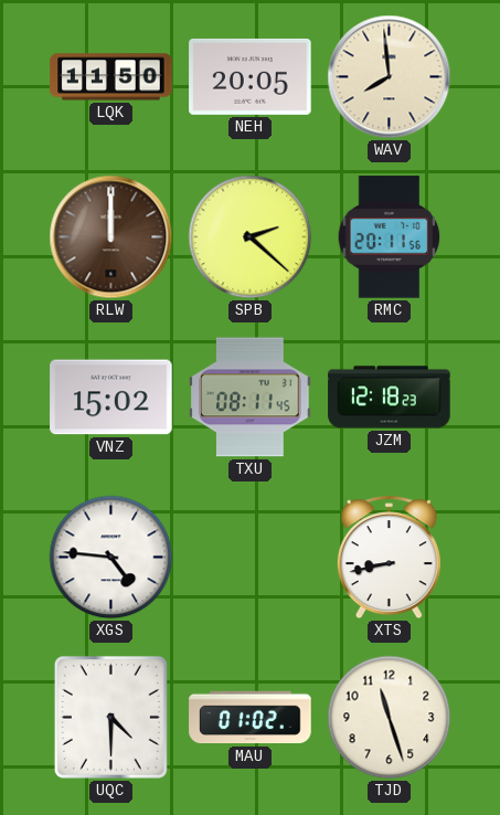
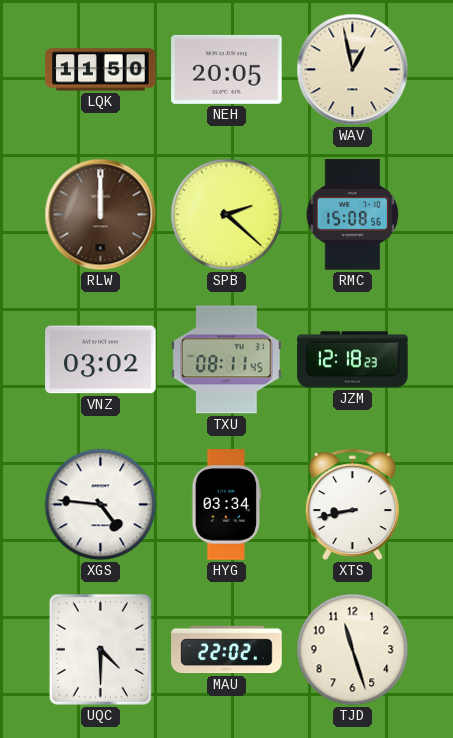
WAV: 7:59 -> 12:58
RMC: 20:11 -> 15:08
VNZ: 15:02 -> 03:02
HYG: none -> 03:34
MAU: 01:02 -> 22:02
